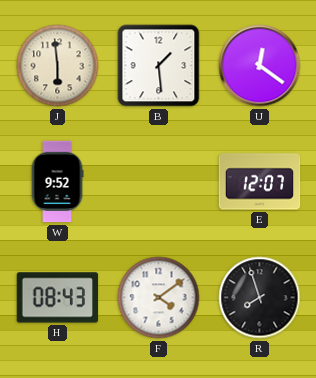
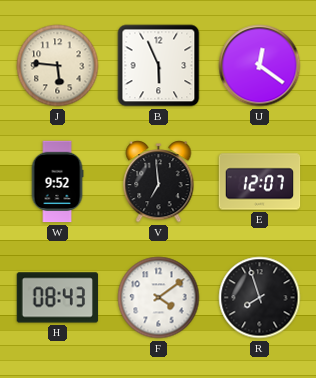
J: 5:59 -> 5:46
B: 1:29 -> 5:56
V: none -> 6:59
